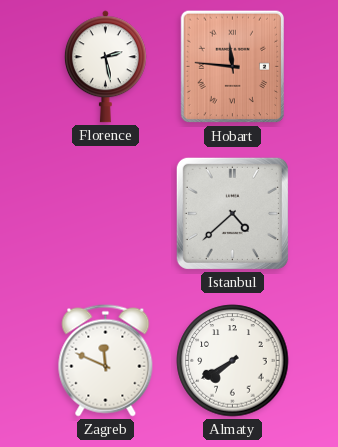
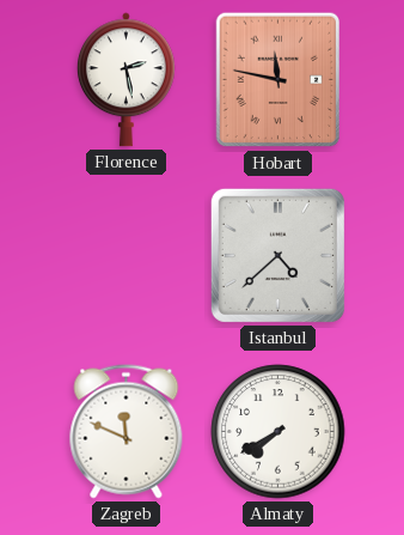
Hobart: 11:46 -> 11:47
